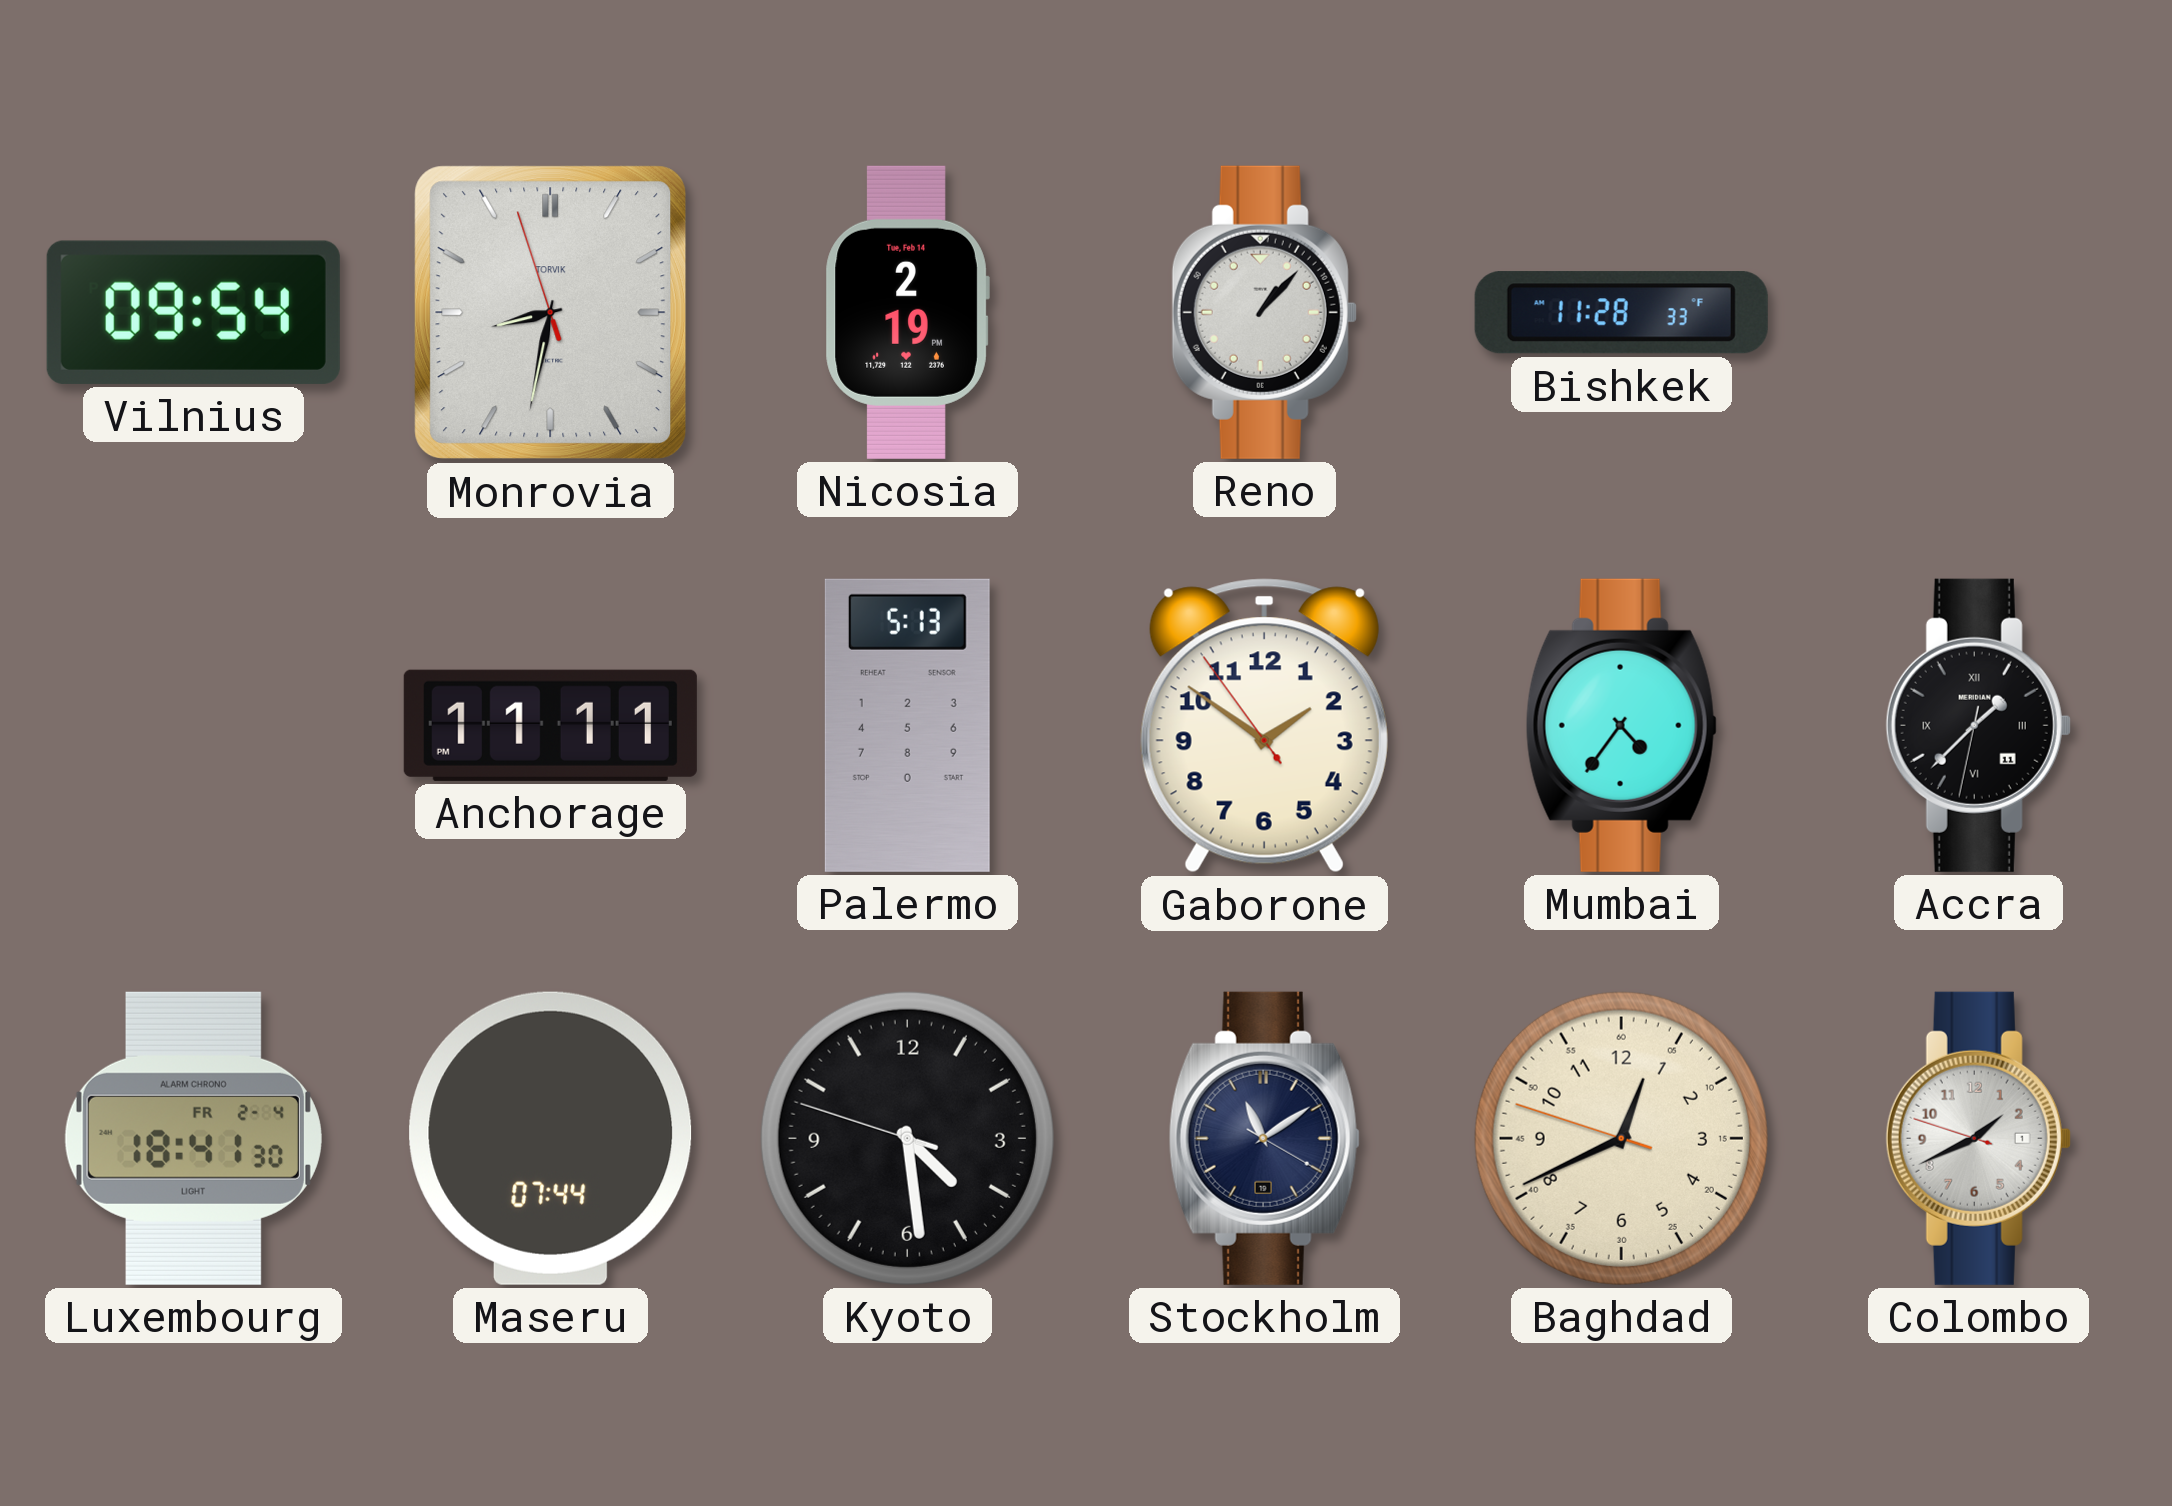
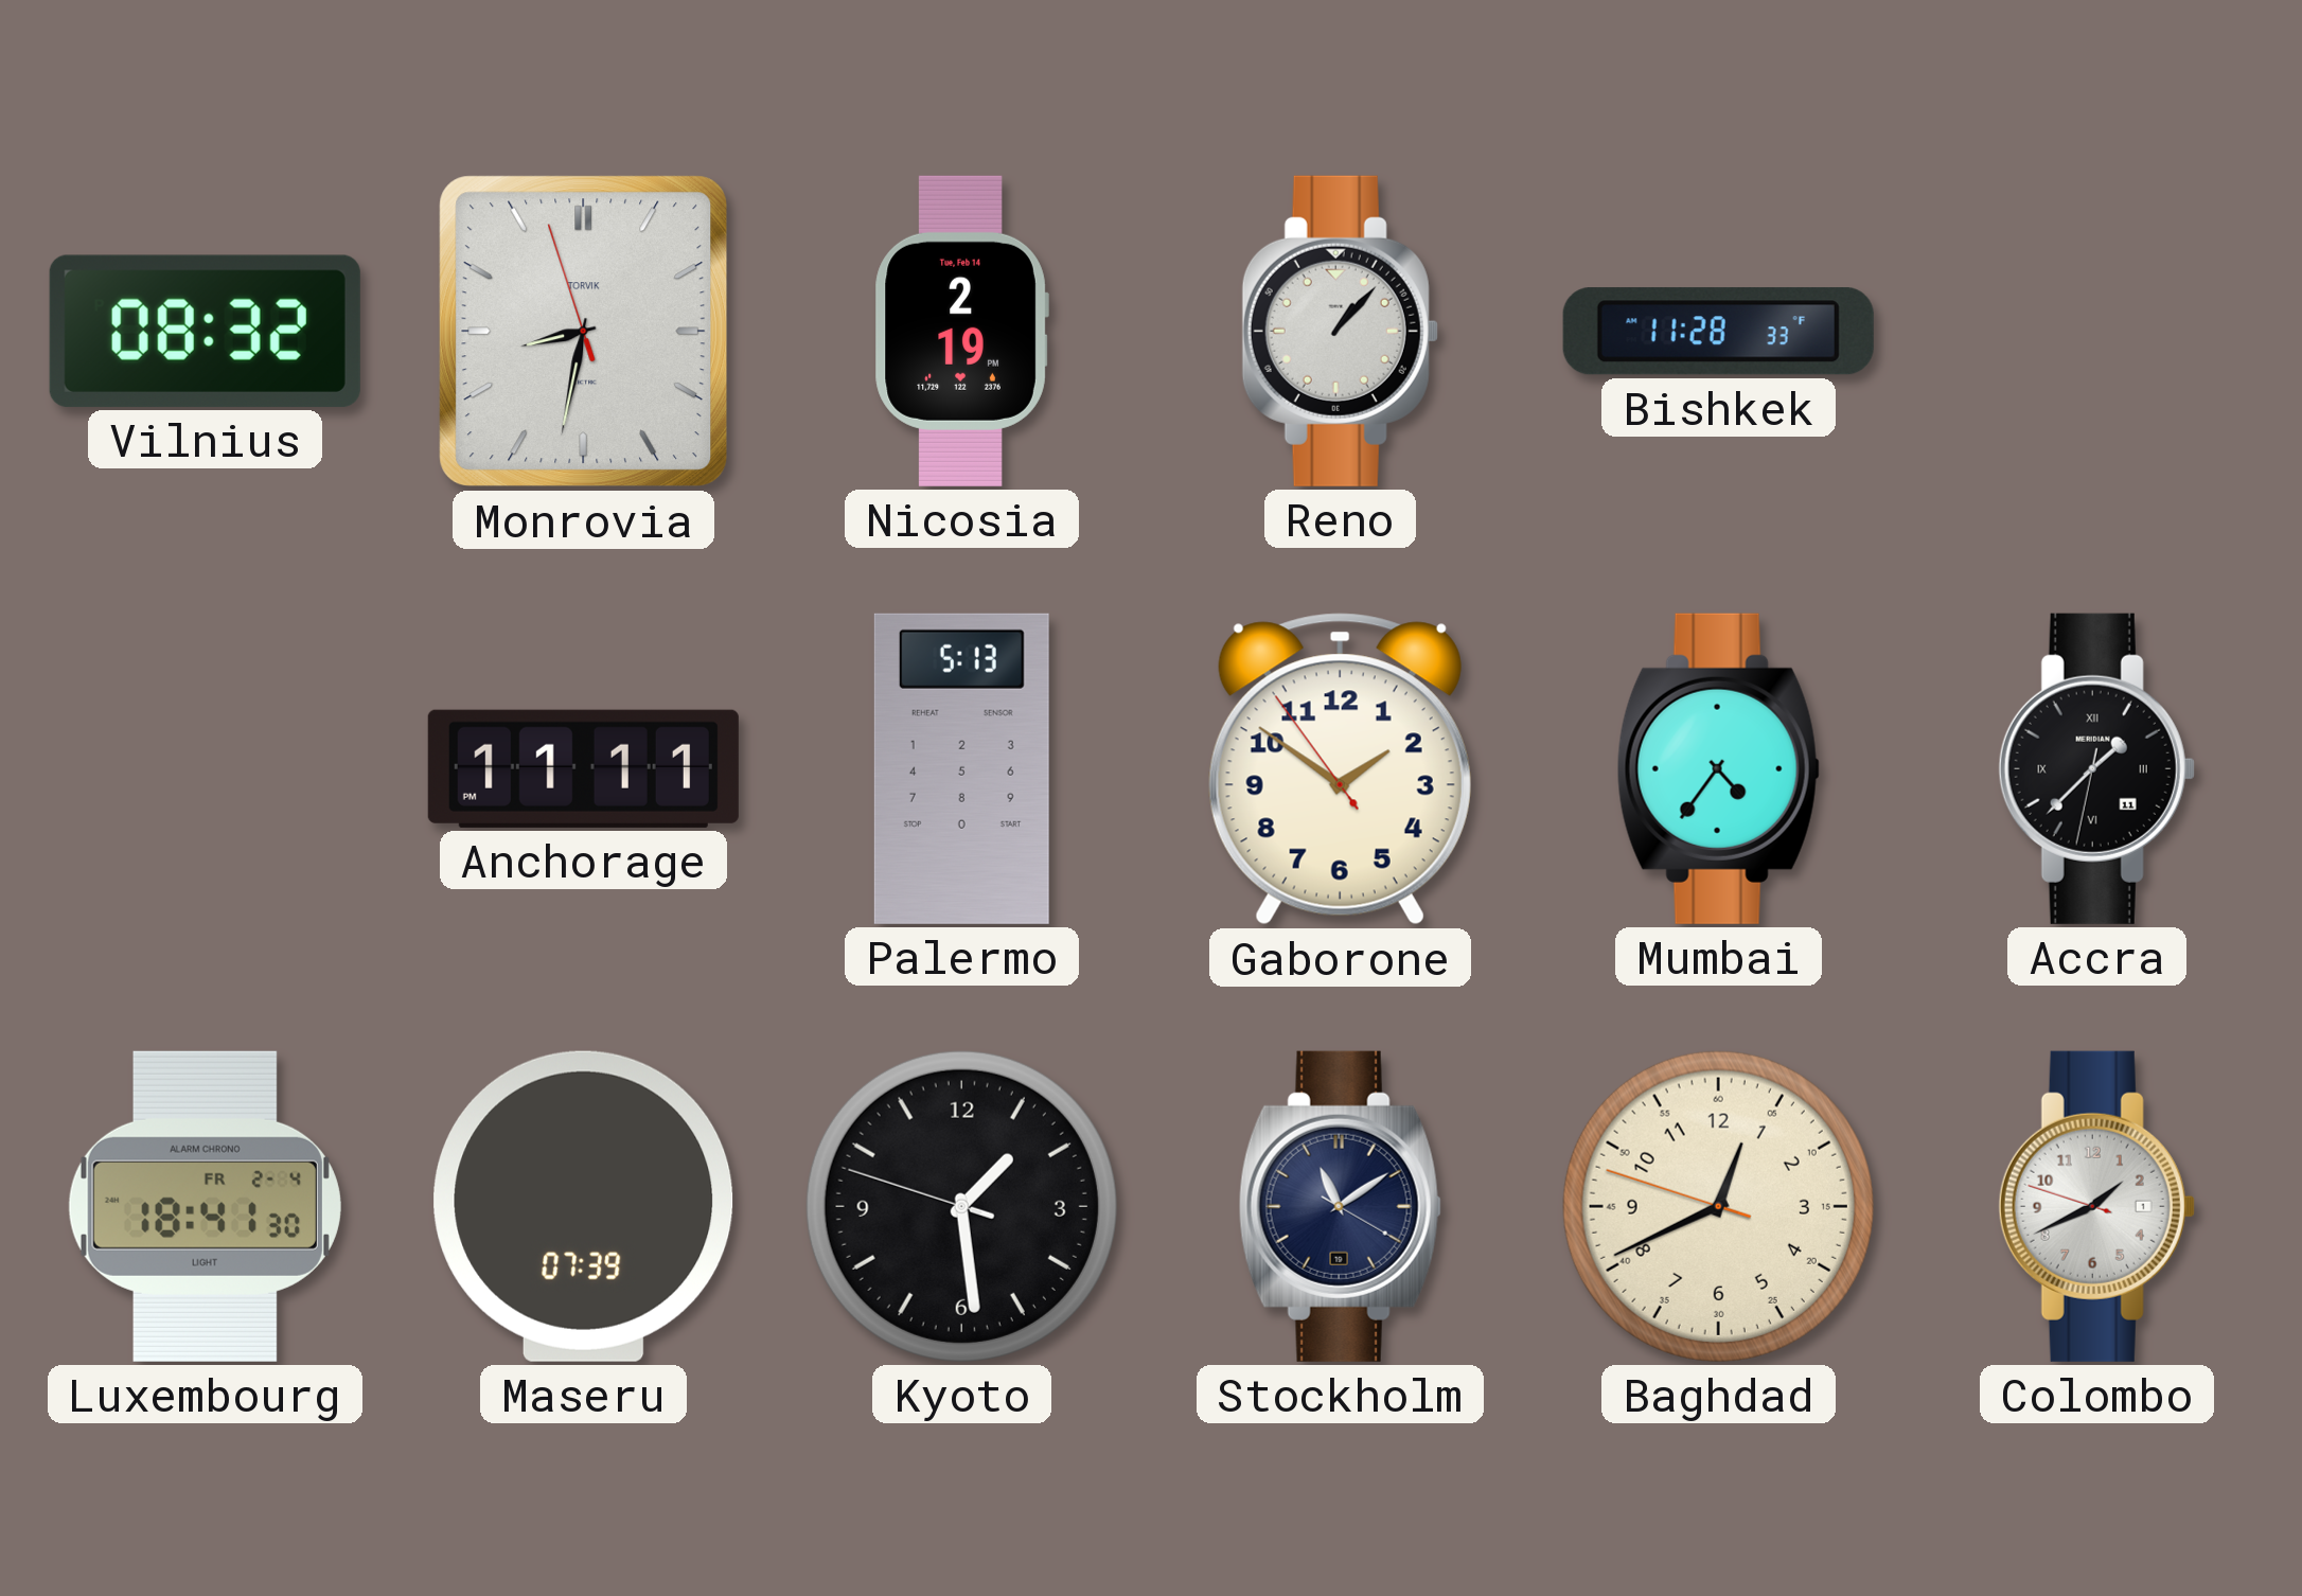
Vilnius: 09:54 -> 08:32
Maseru: 07:44 -> 07:39
Kyoto: 4:28 -> 1:28
